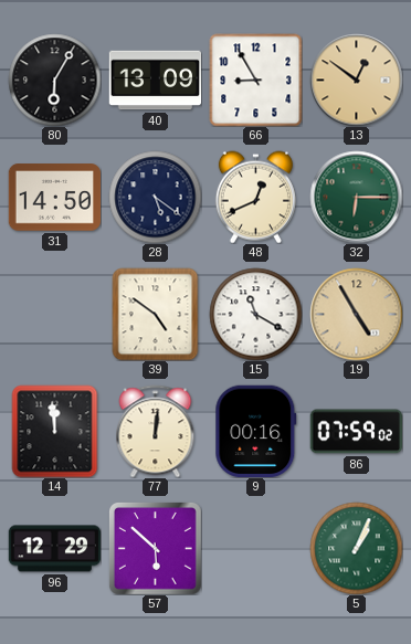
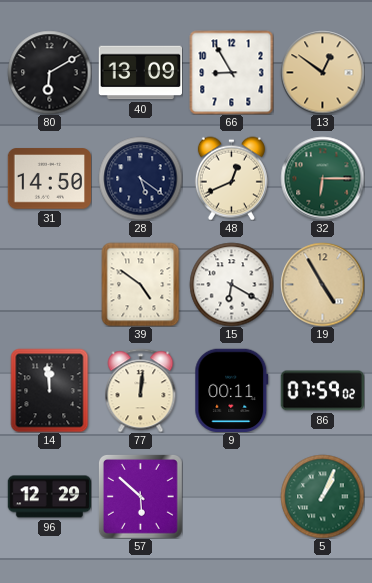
80: 6:05 -> 6:10
15: 11:20 -> 6:20
9: 00:16 -> 00:11
